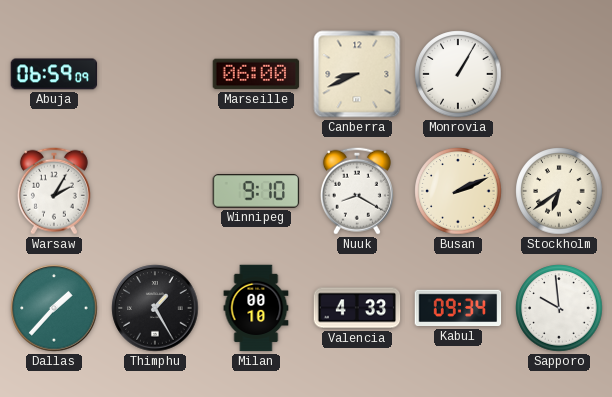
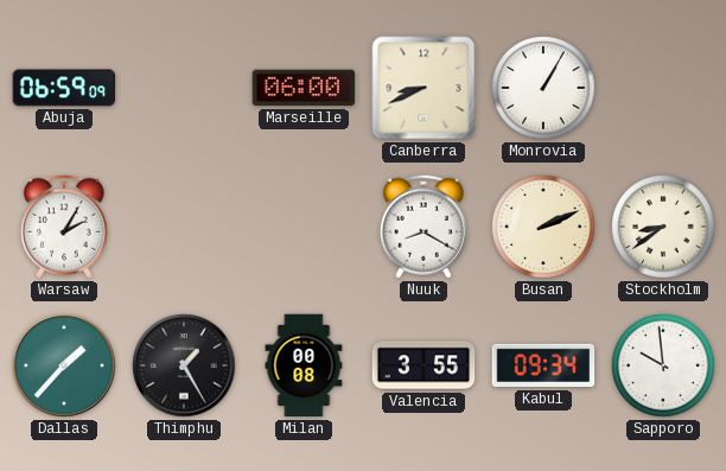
Winnipeg: 9:10 -> none
Stockholm: 6:39 -> 8:39
Milan: 00:10 -> 00:08
Valencia: 4:33 -> 3:55
